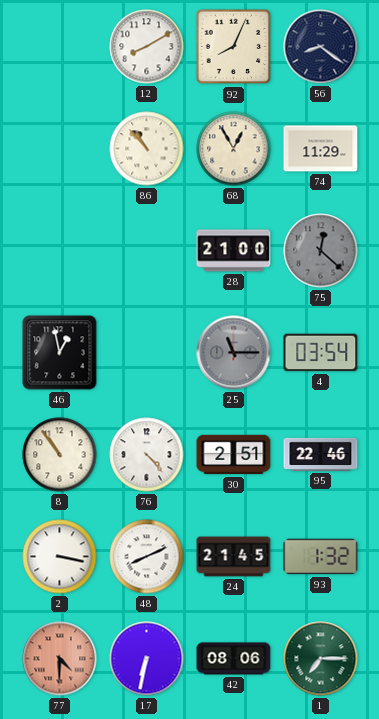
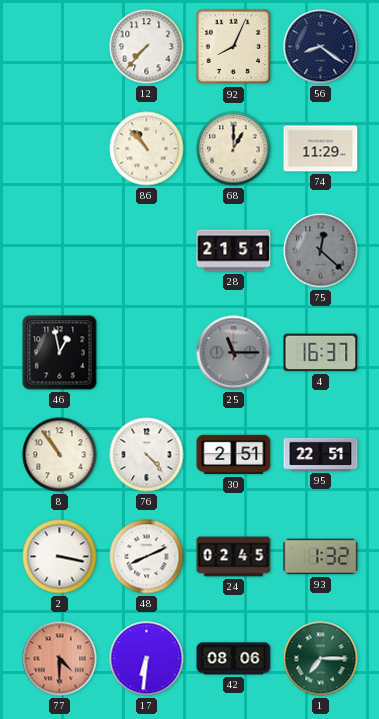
12: 8:10 -> 7:37
68: 12:55 -> 1:00
28: 21:00 -> 21:51
4: 03:54 -> 16:37
95: 22:46 -> 22:51
24: 21:45 -> 02:45
17: 6:32 -> 6:31
